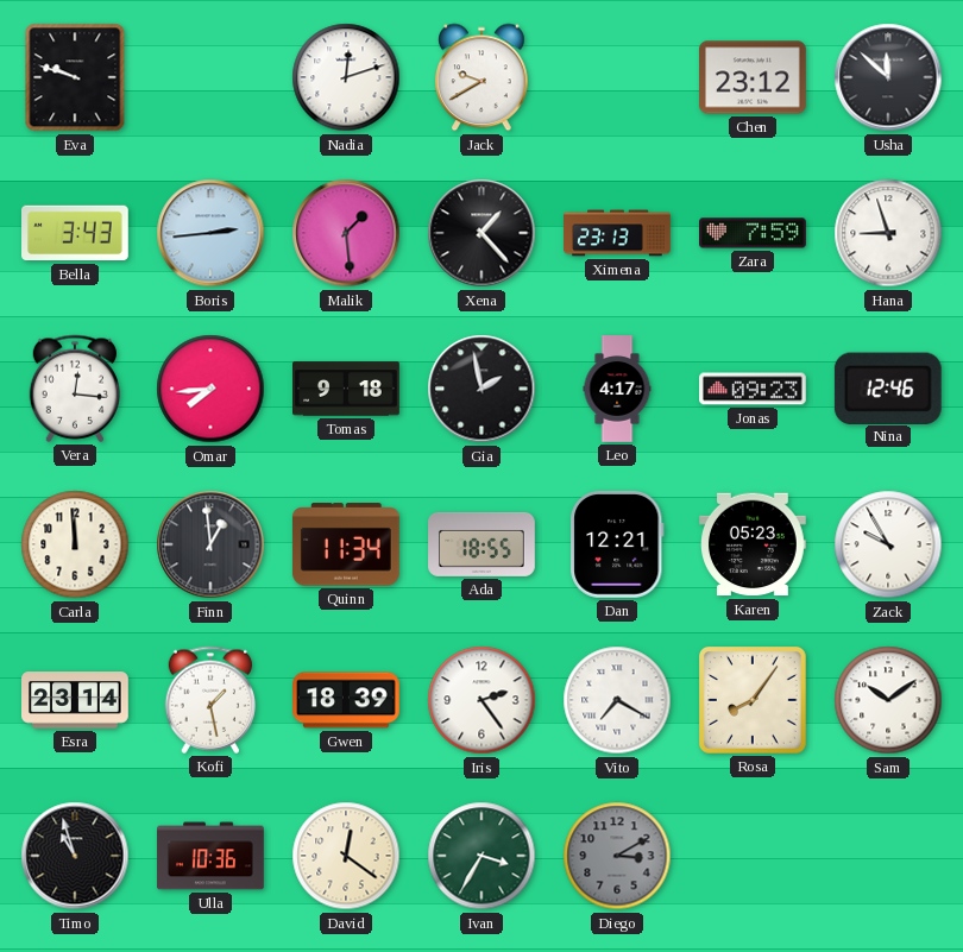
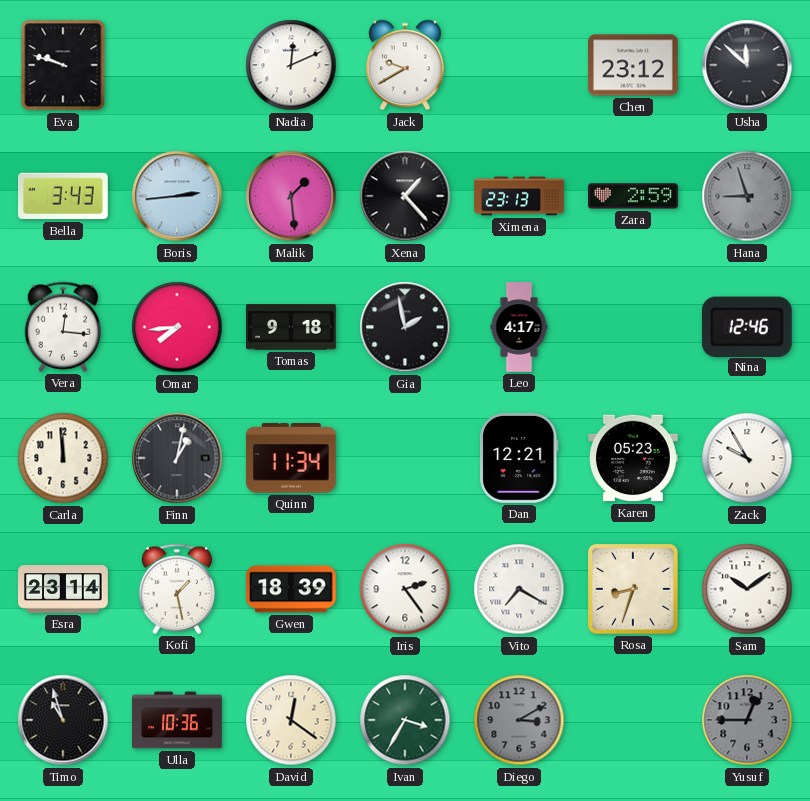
Nadia: 12:12 -> 12:11
Zara: 7:59 -> 2:59
Hana dial: white -> grey
Jonas: 09:23 -> none
Finn: 12:59 -> 1:02
Ada: 18:55 -> none
Rosa: 8:06 -> 8:33
Yusuf: none -> 12:45
